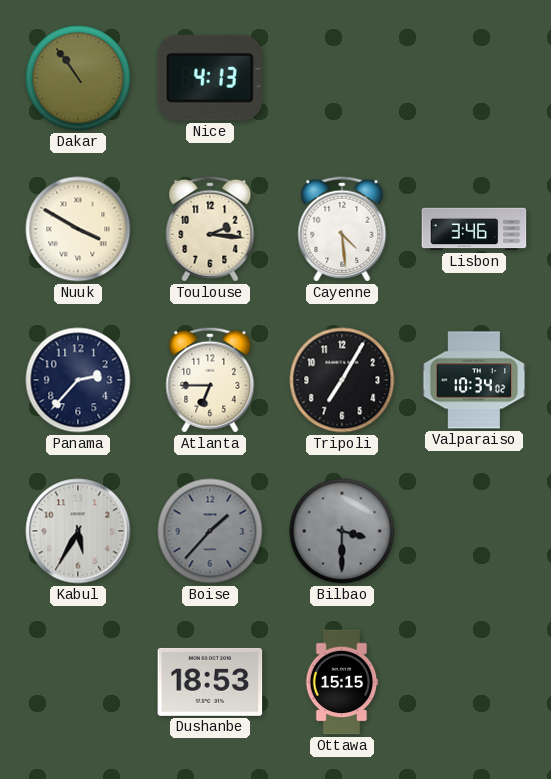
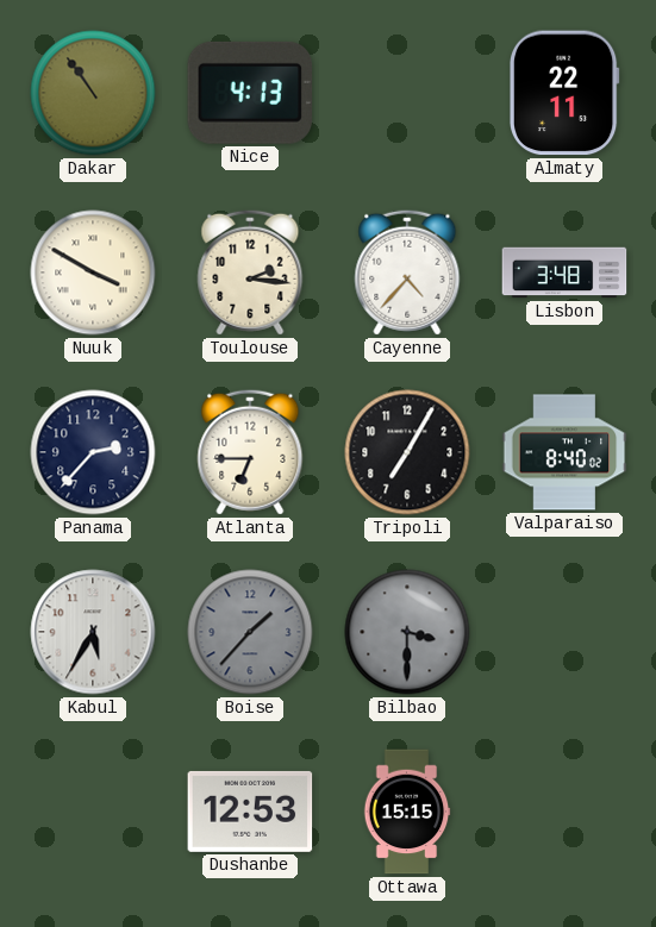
Almaty: none -> 22:11
Cayenne: 4:29 -> 4:37
Lisbon: 3:46 -> 3:48
Valparaiso: 10:34 -> 8:40
Dushanbe: 18:53 -> 12:53
